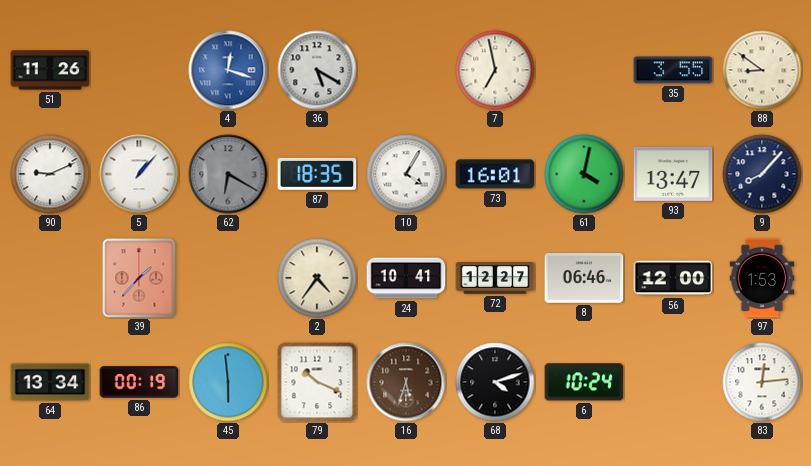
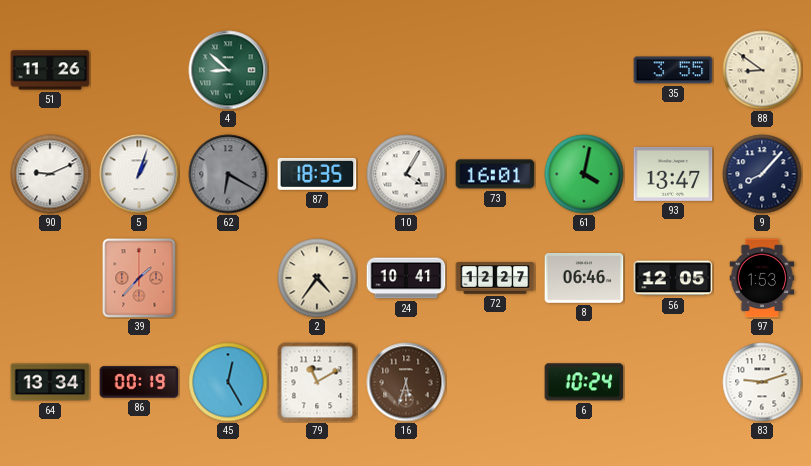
4: 12:18 -> 8:52
4 dial: blue -> green
36: 5:20 -> none
7: 6:58 -> none
5: 1:07 -> 1:03
56: 12:00 -> 12:05
45: 5:59 -> 12:25
79: 10:19 -> 11:10
68: 4:12 -> none
83: 12:14 -> 9:12
